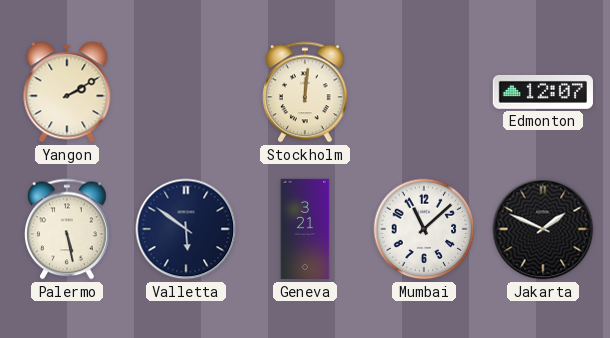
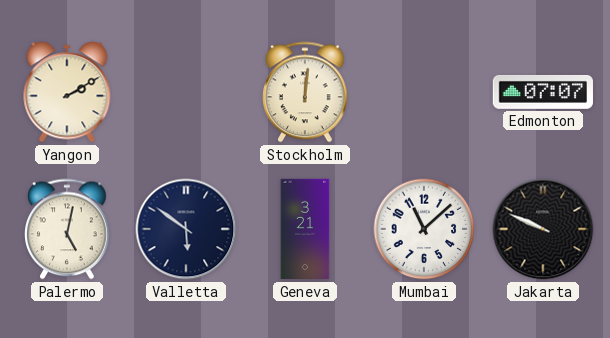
Edmonton: 12:07 -> 07:07
Palermo: 5:28 -> 5:02
Jakarta: 1:49 -> 9:49
